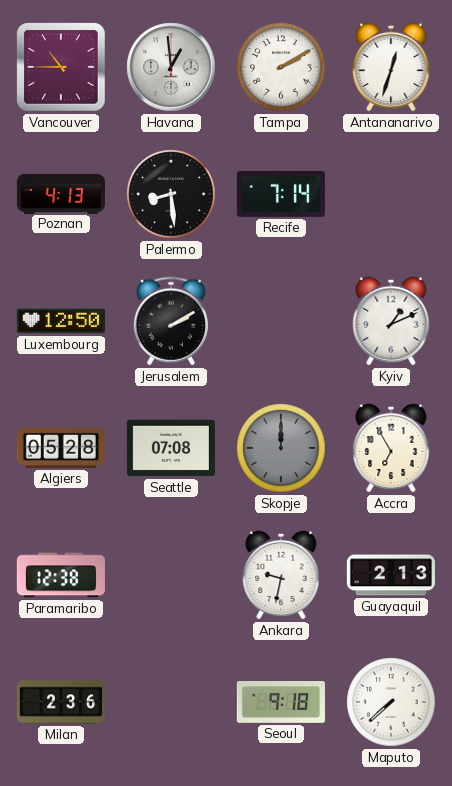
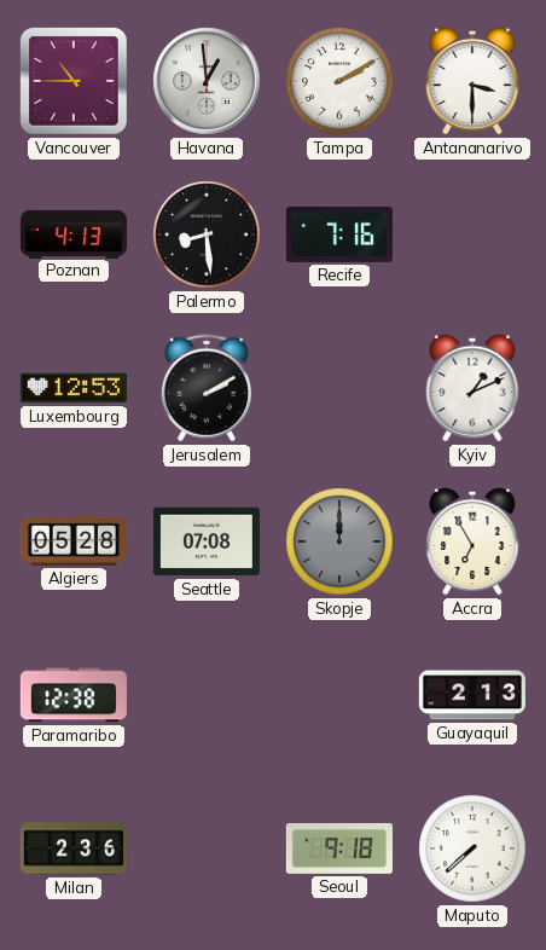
Antananarivo: 12:33 -> 3:30
Recife: 7:14 -> 7:16
Luxembourg: 12:50 -> 12:53
Ankara: 9:32 -> none
